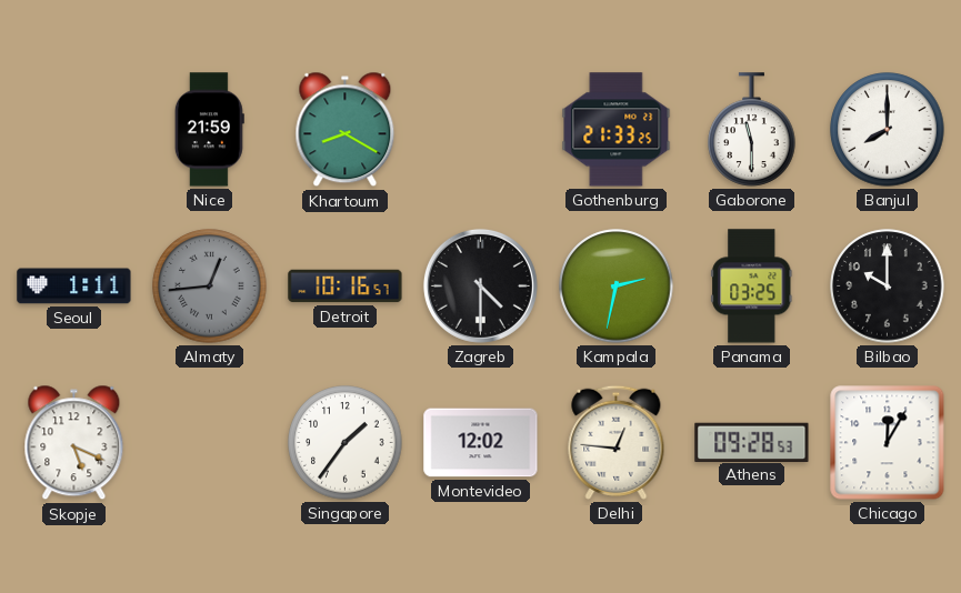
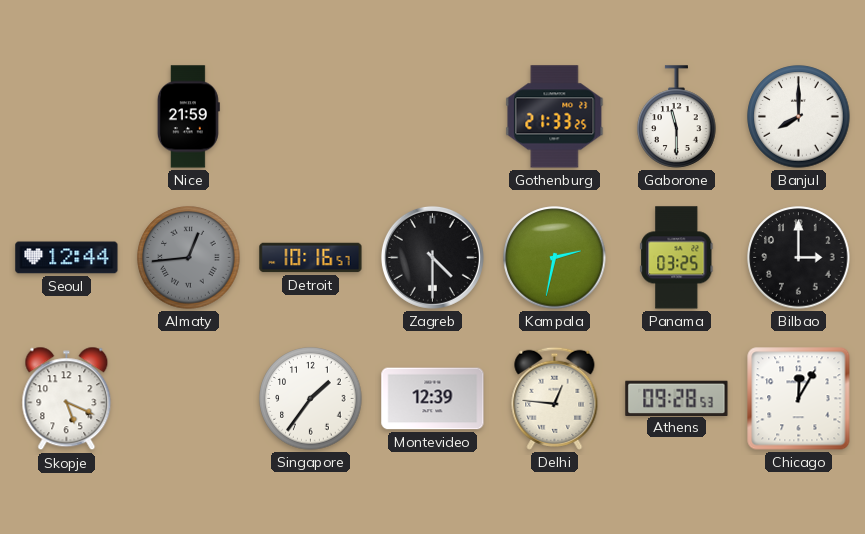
Khartoum: 8:20 -> none
Seoul: 1:11 -> 12:44
Bilbao: 10:00 -> 3:00
Montevideo: 12:02 -> 12:39
